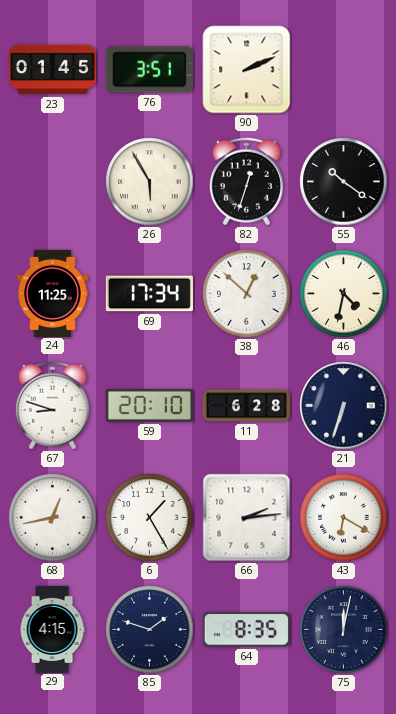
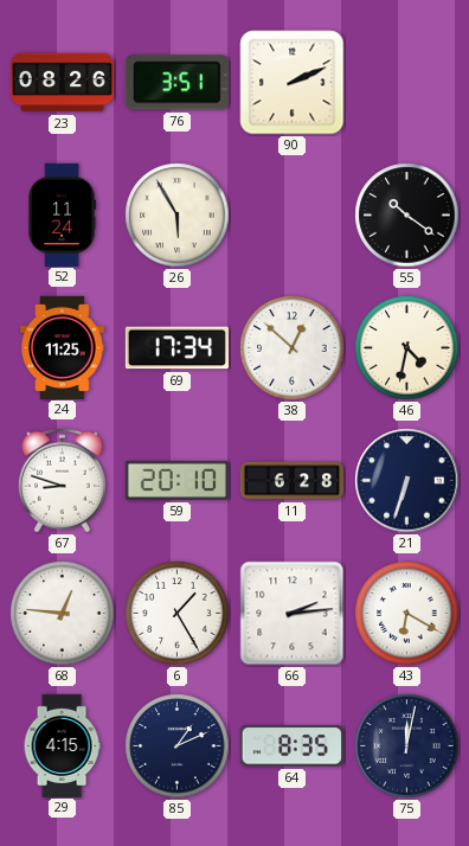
23: 01:45 -> 08:26
52: none -> 11:24
82: 12:33 -> none
68: 12:43 -> 12:46
85: 1:48 -> 1:11
